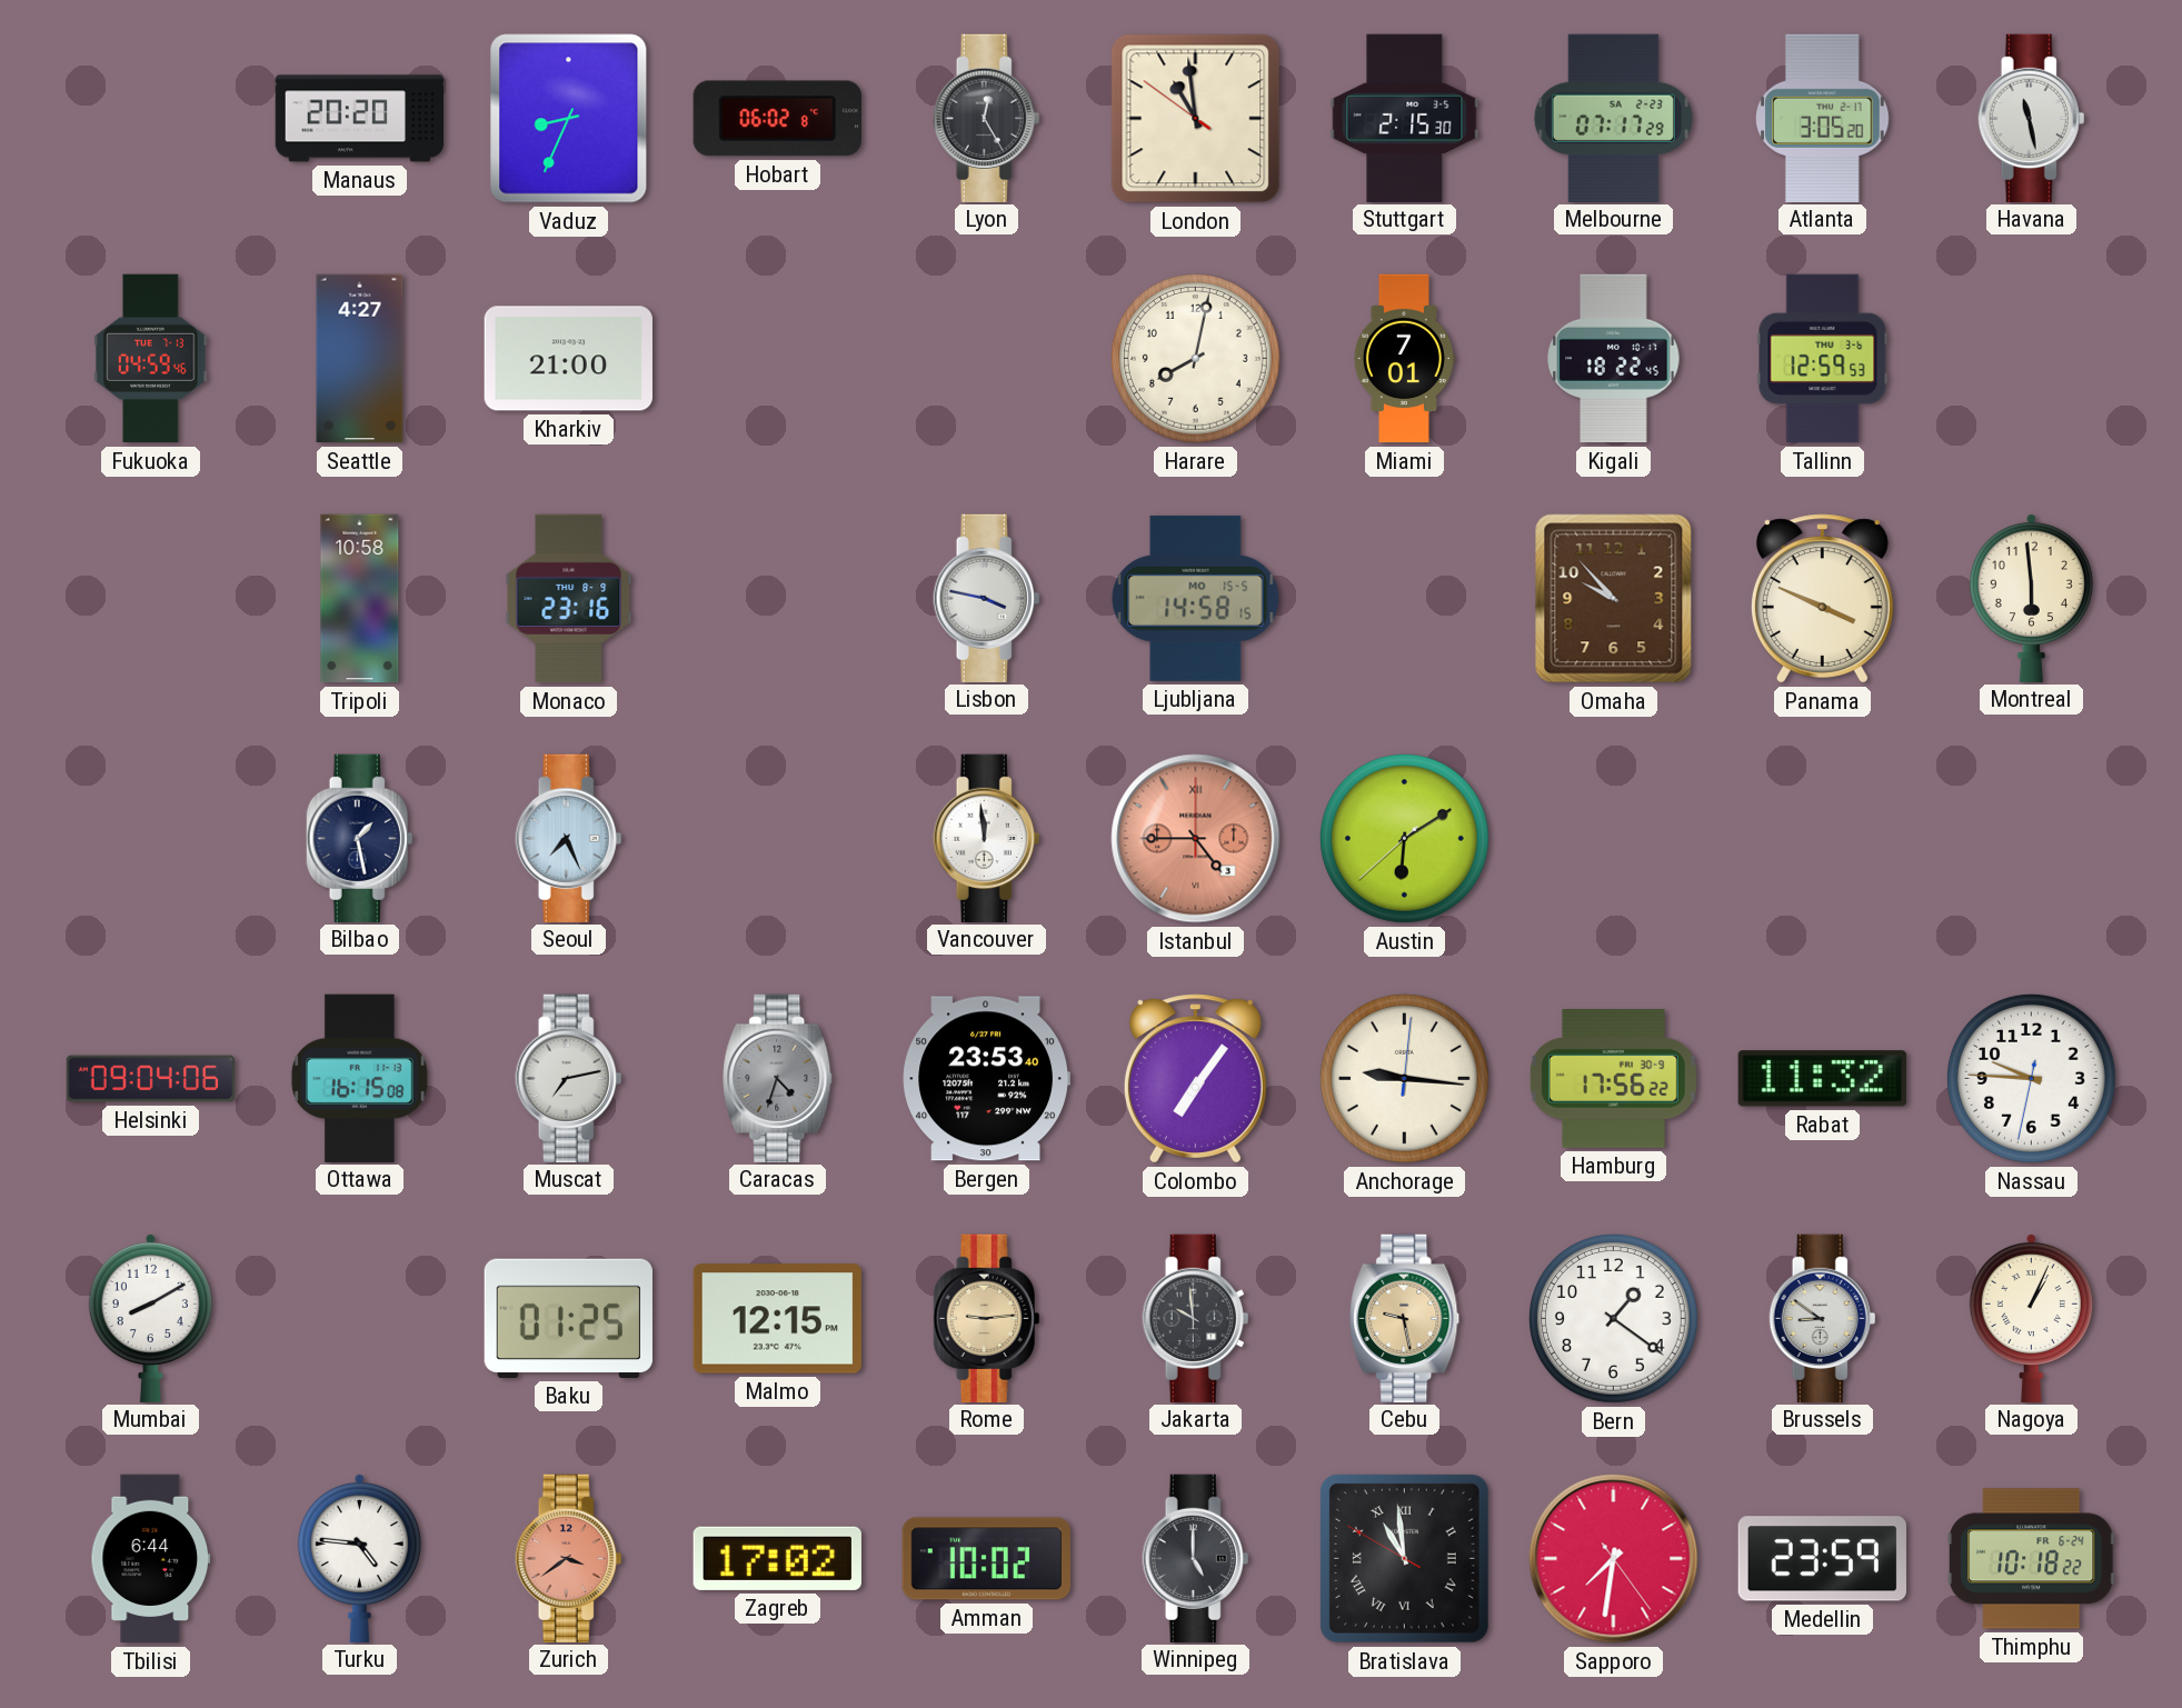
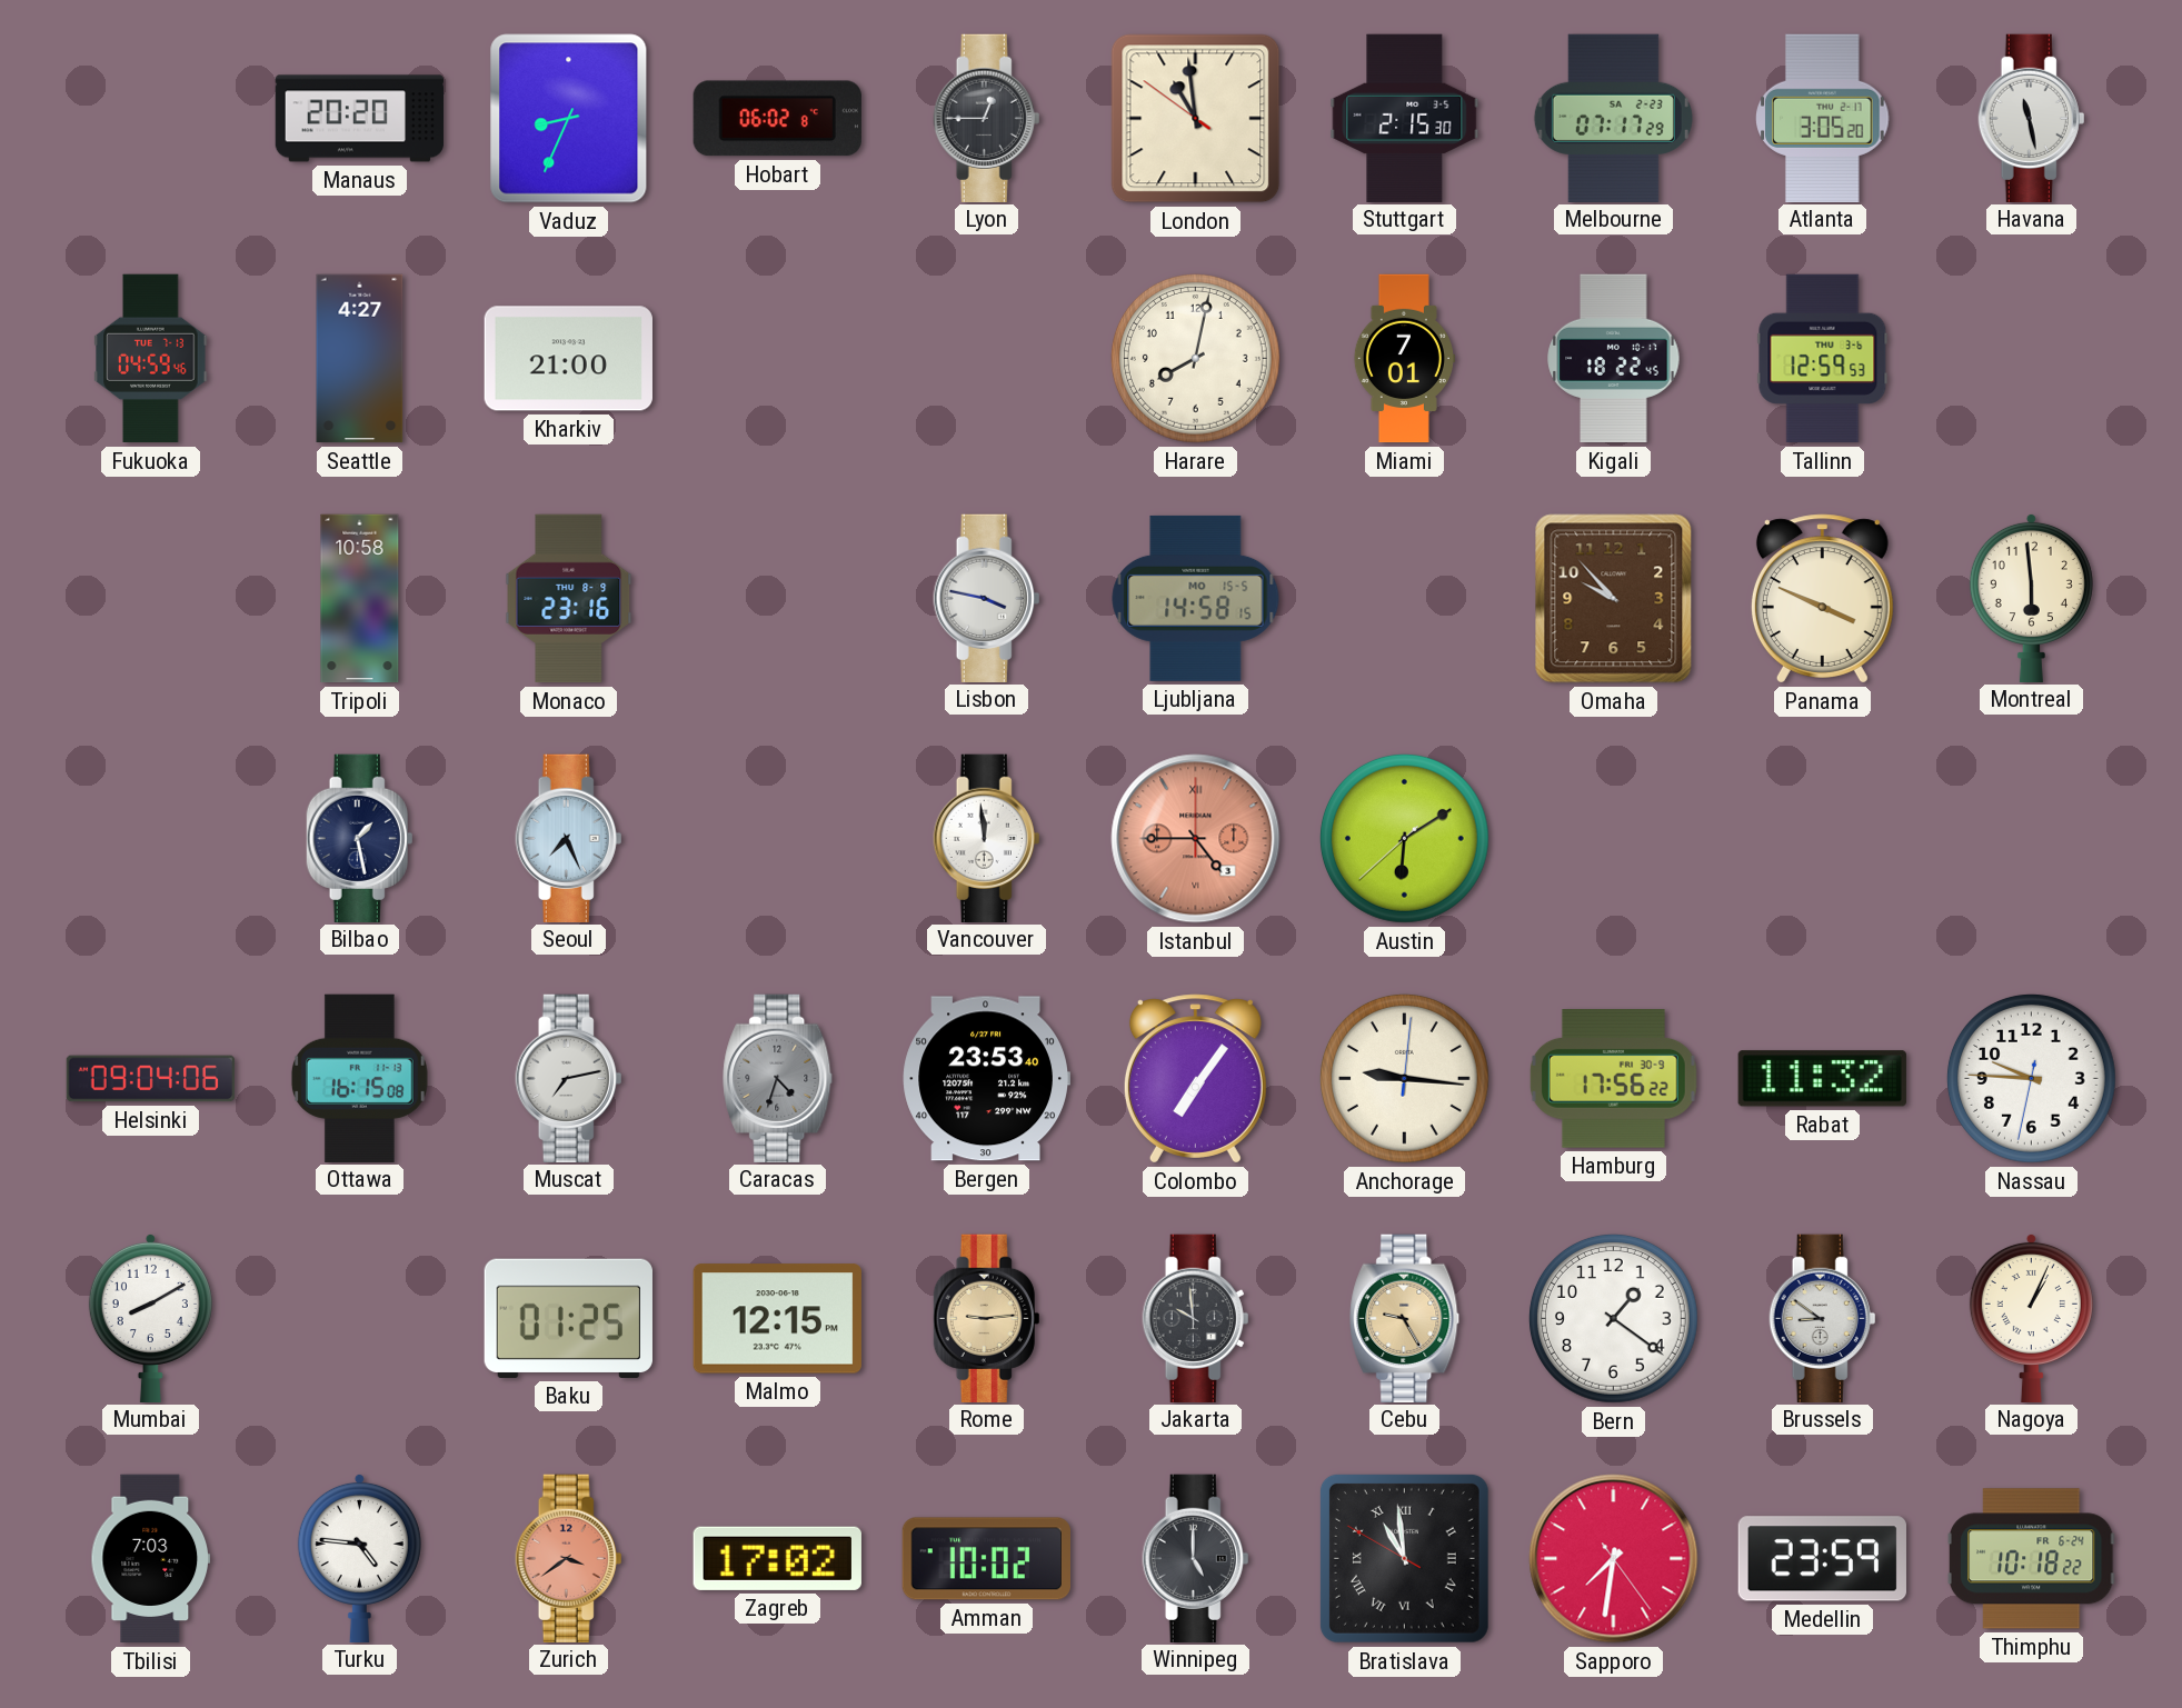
Lyon: 12:25 -> 12:45
Cebu: 9:28 -> 9:25
Tbilisi: 6:44 -> 7:03
